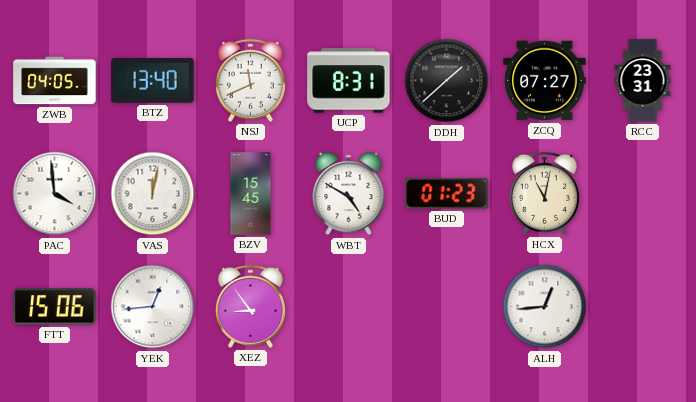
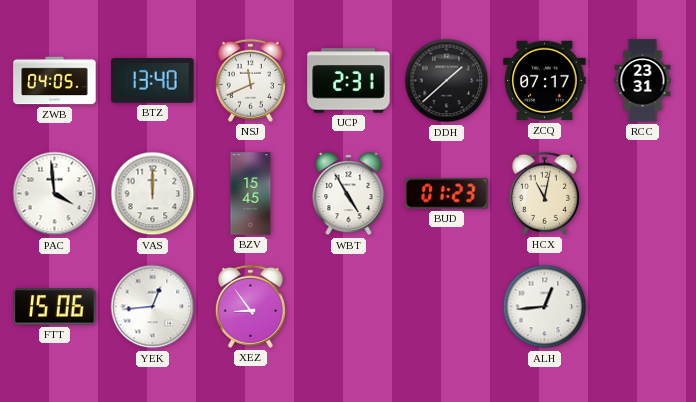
UCP: 8:31 -> 2:31
ZCQ: 07:27 -> 07:17
VAS: 12:02 -> 12:00
WBT: 4:50 -> 4:55
